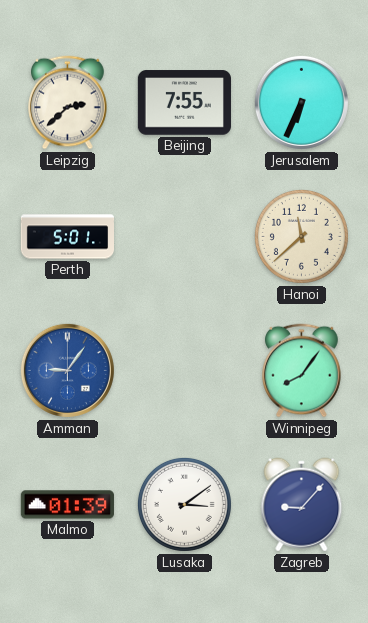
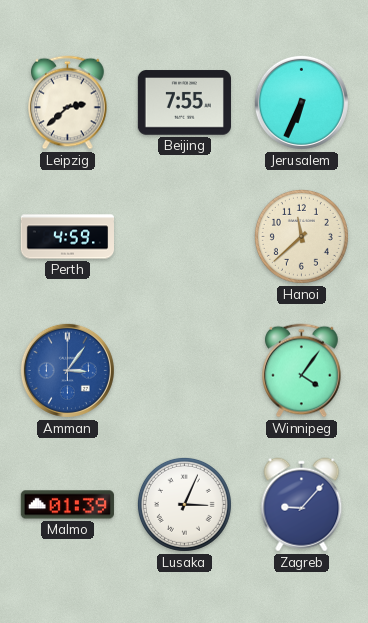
Perth: 5:01 -> 4:59
Amman: 9:06 -> 3:06
Winnipeg: 8:06 -> 4:06
Lusaka: 3:09 -> 3:04
